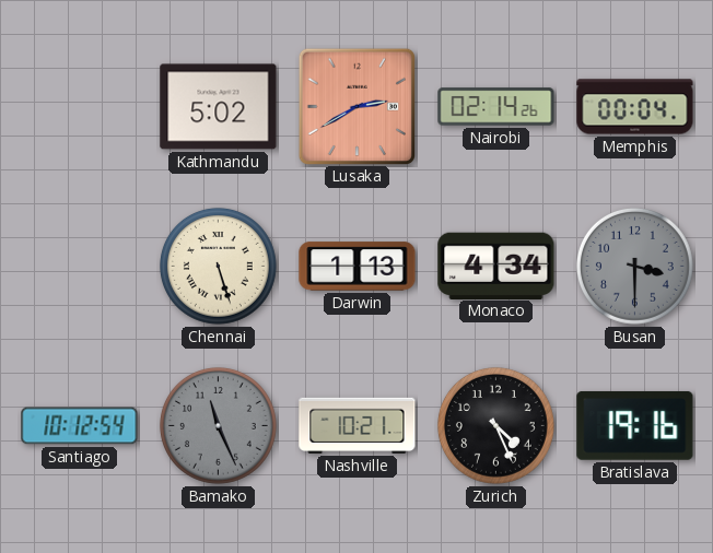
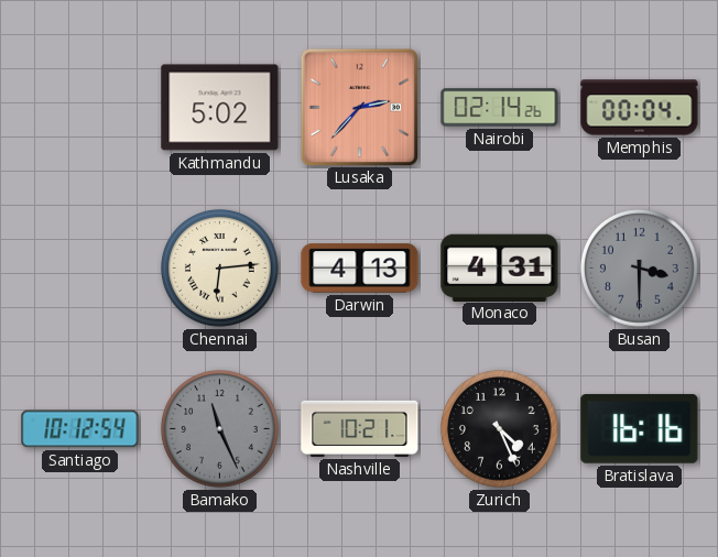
Lusaka: 2:40 -> 2:37
Chennai: 5:27 -> 6:14
Darwin: 1:13 -> 4:13
Monaco: 4:34 -> 4:31
Bratislava: 19:16 -> 16:16
